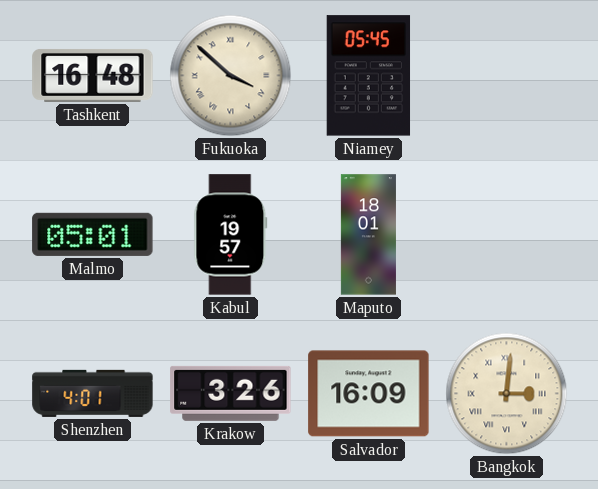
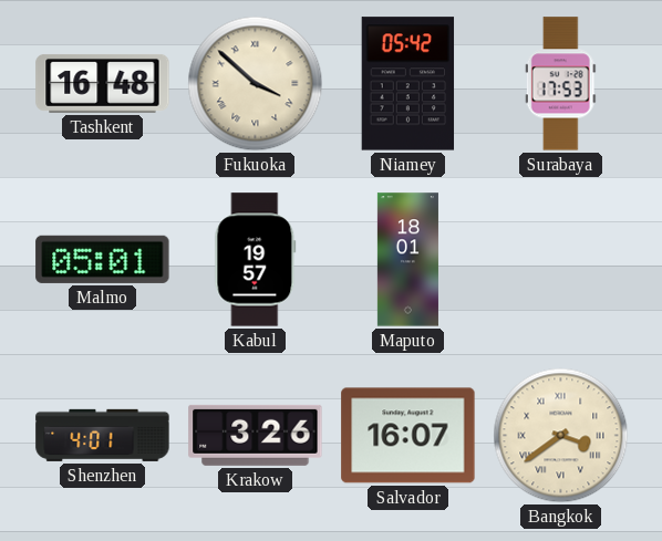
Niamey: 05:45 -> 05:42
Surabaya: none -> 17:53
Salvador: 16:09 -> 16:07
Bangkok: 3:01 -> 3:39
